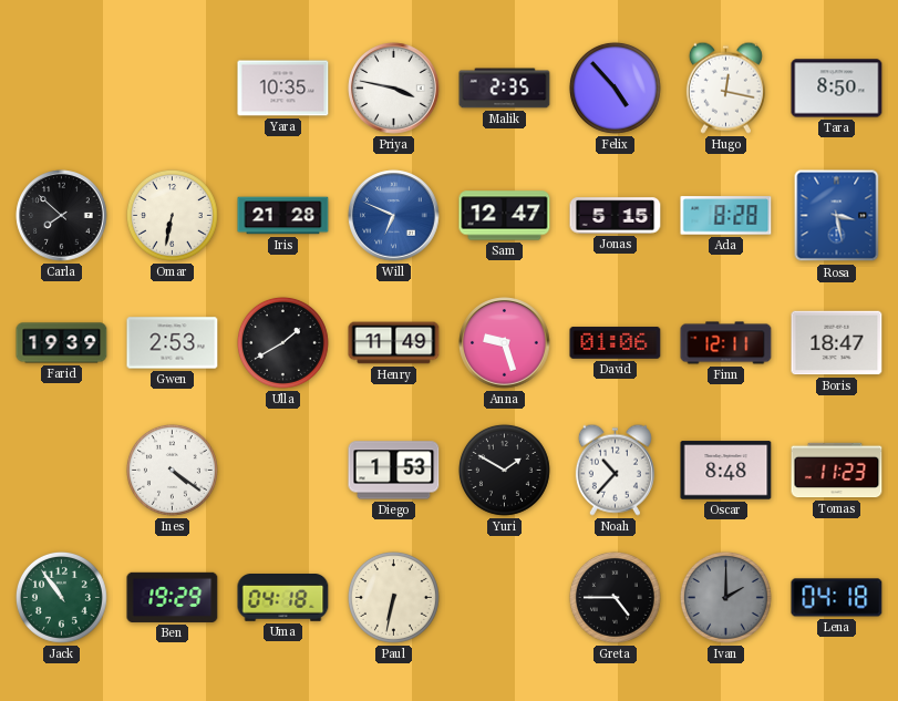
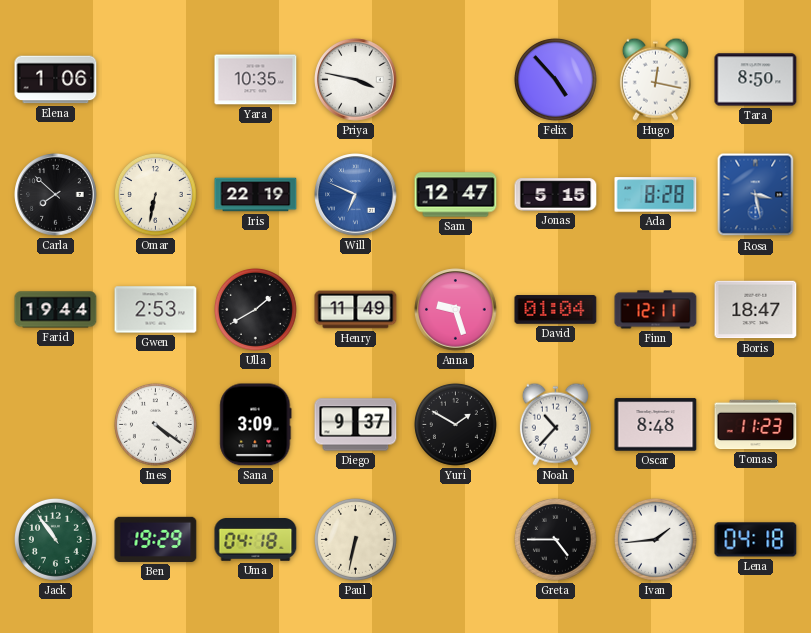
Elena: none -> 1:06
Malik: 2:35 -> none
Iris: 21:28 -> 22:19
Farid: 19:39 -> 19:44
David: 01:06 -> 01:04
Sana: none -> 3:09
Diego: 1:53 -> 9:37
Ivan: 2:00 -> 1:44
Ivan dial: grey -> white
